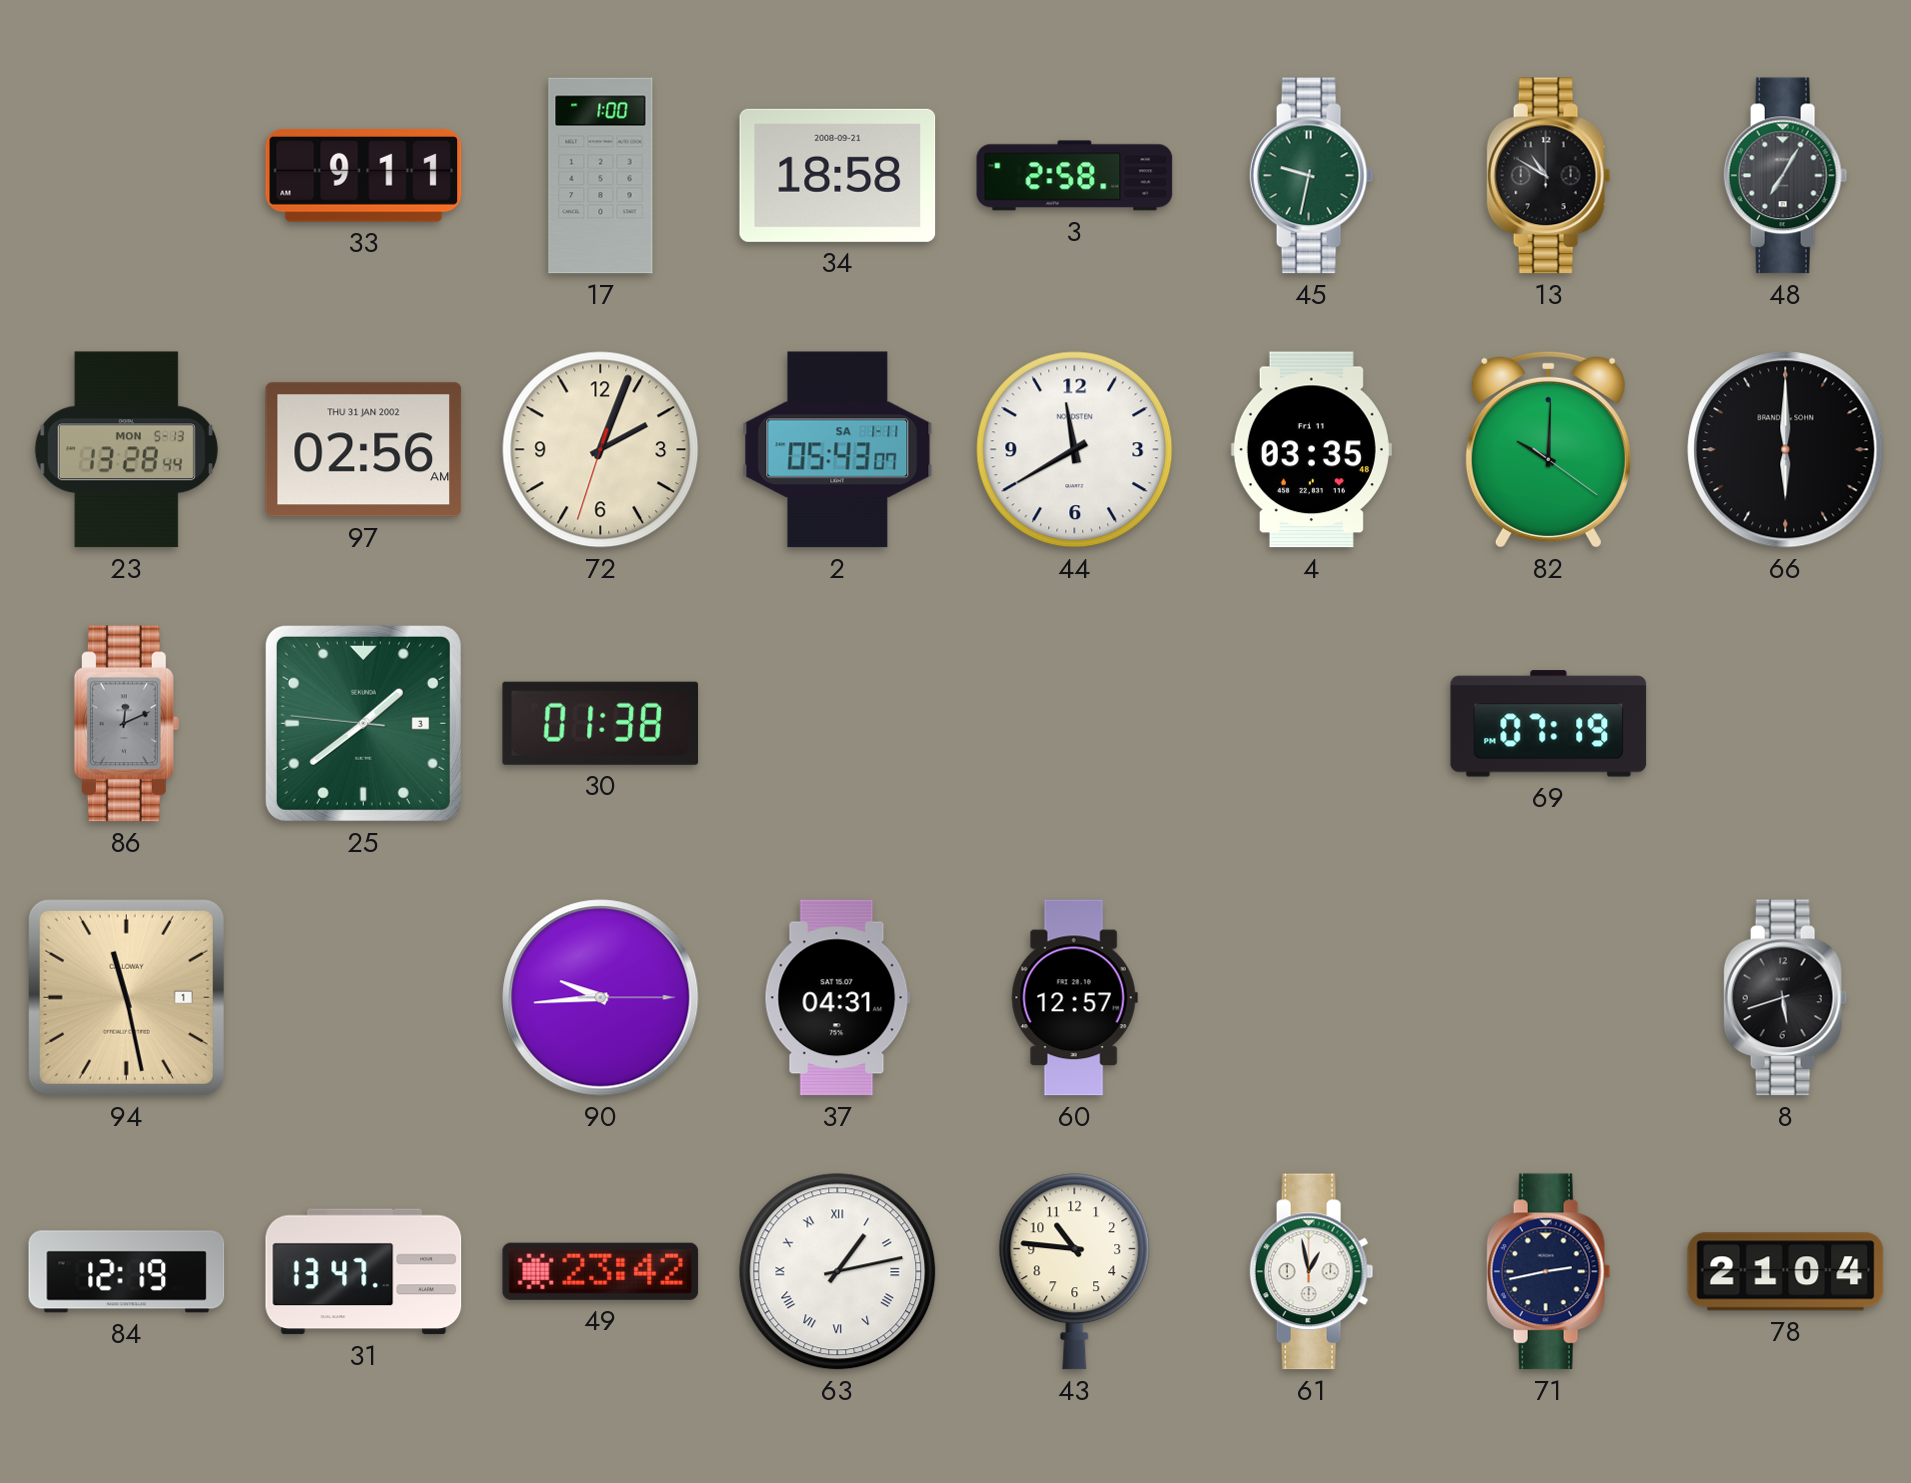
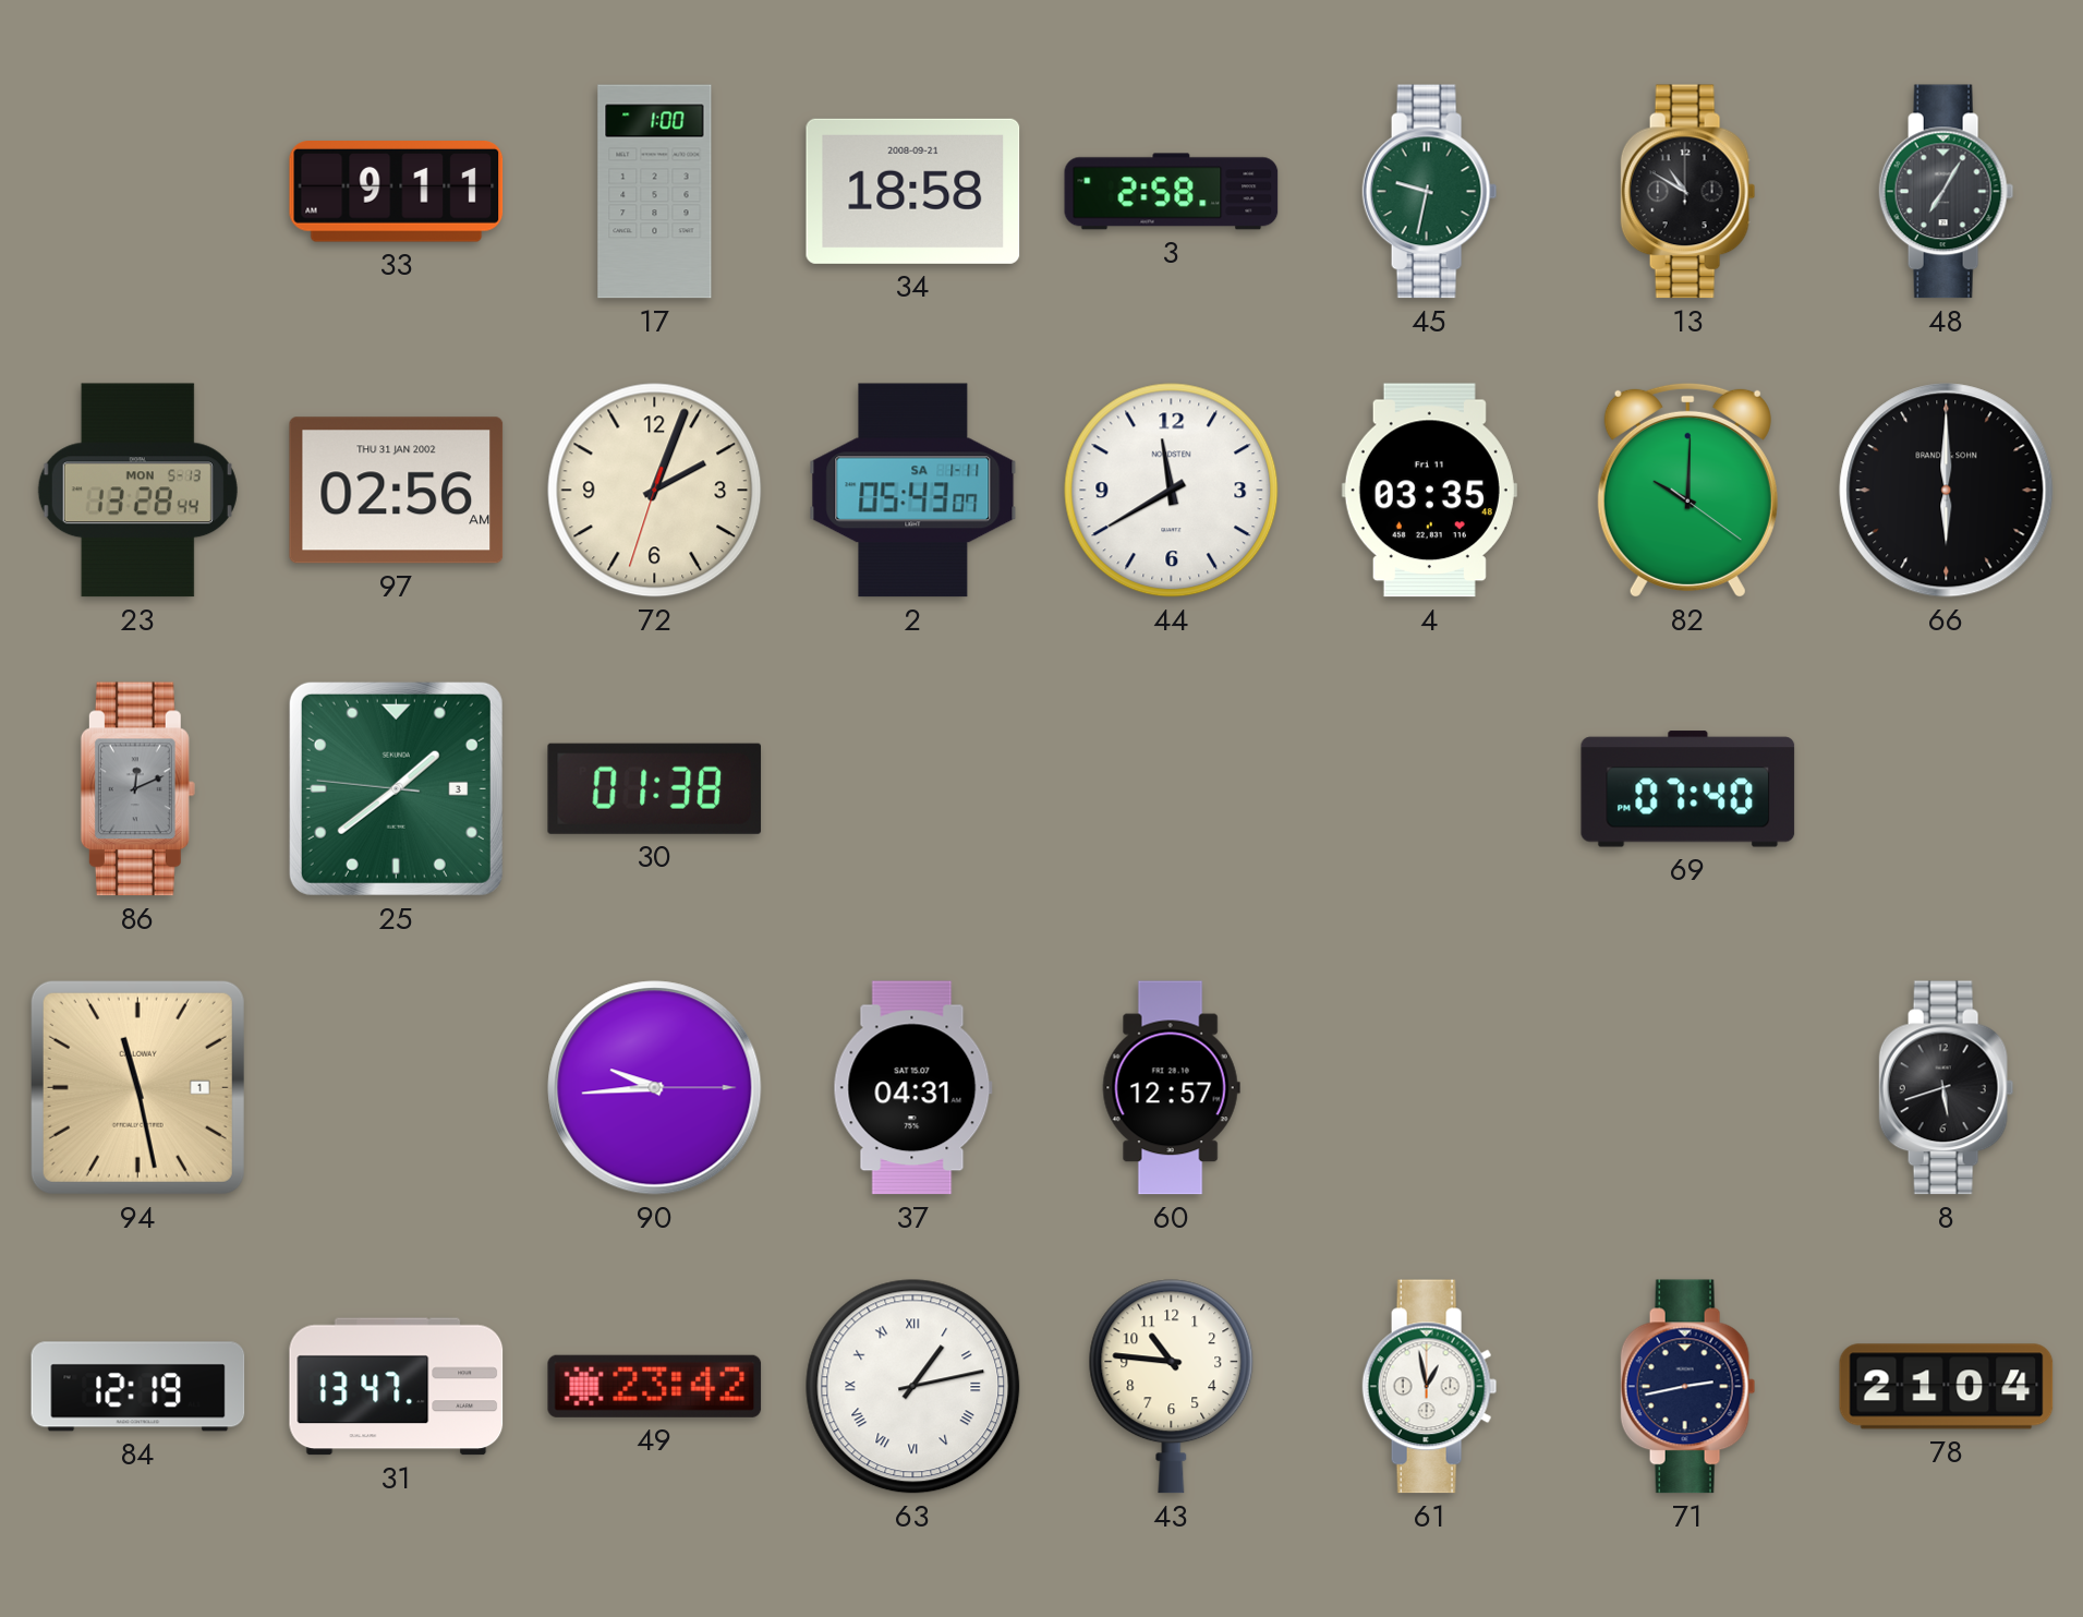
69: 07:19 -> 07:40
